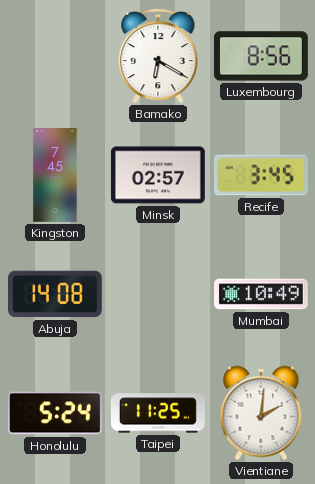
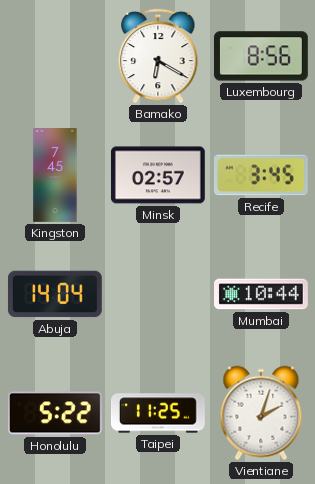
Abuja: 14:08 -> 14:04
Mumbai: 10:49 -> 10:44
Honolulu: 5:24 -> 5:22
Vientiane: 2:01 -> 2:03
